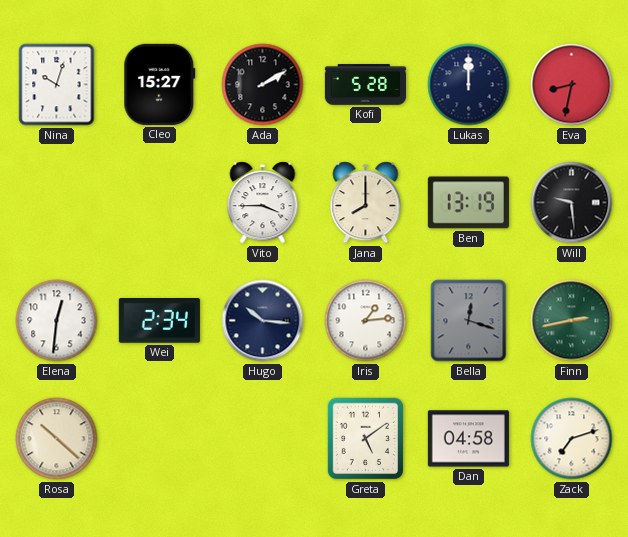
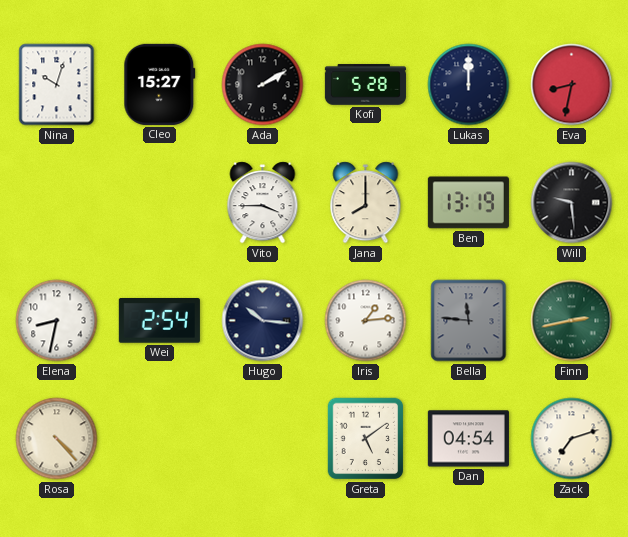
Elena: 12:31 -> 8:32
Wei: 2:34 -> 2:54
Bella: 12:18 -> 11:46
Rosa: 10:22 -> 4:23
Dan: 04:58 -> 04:54
